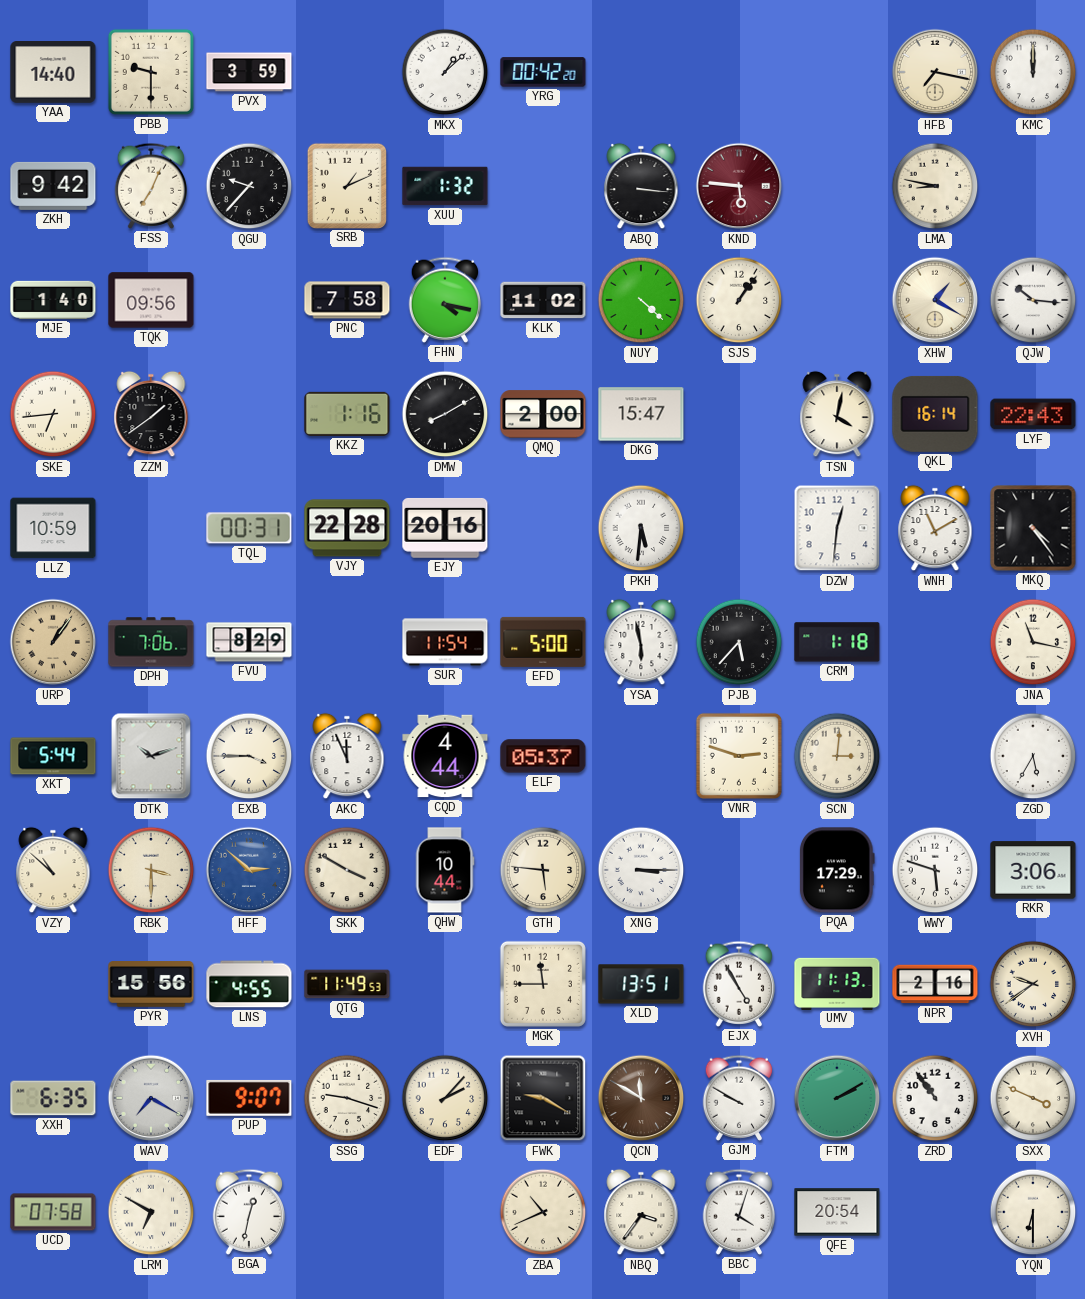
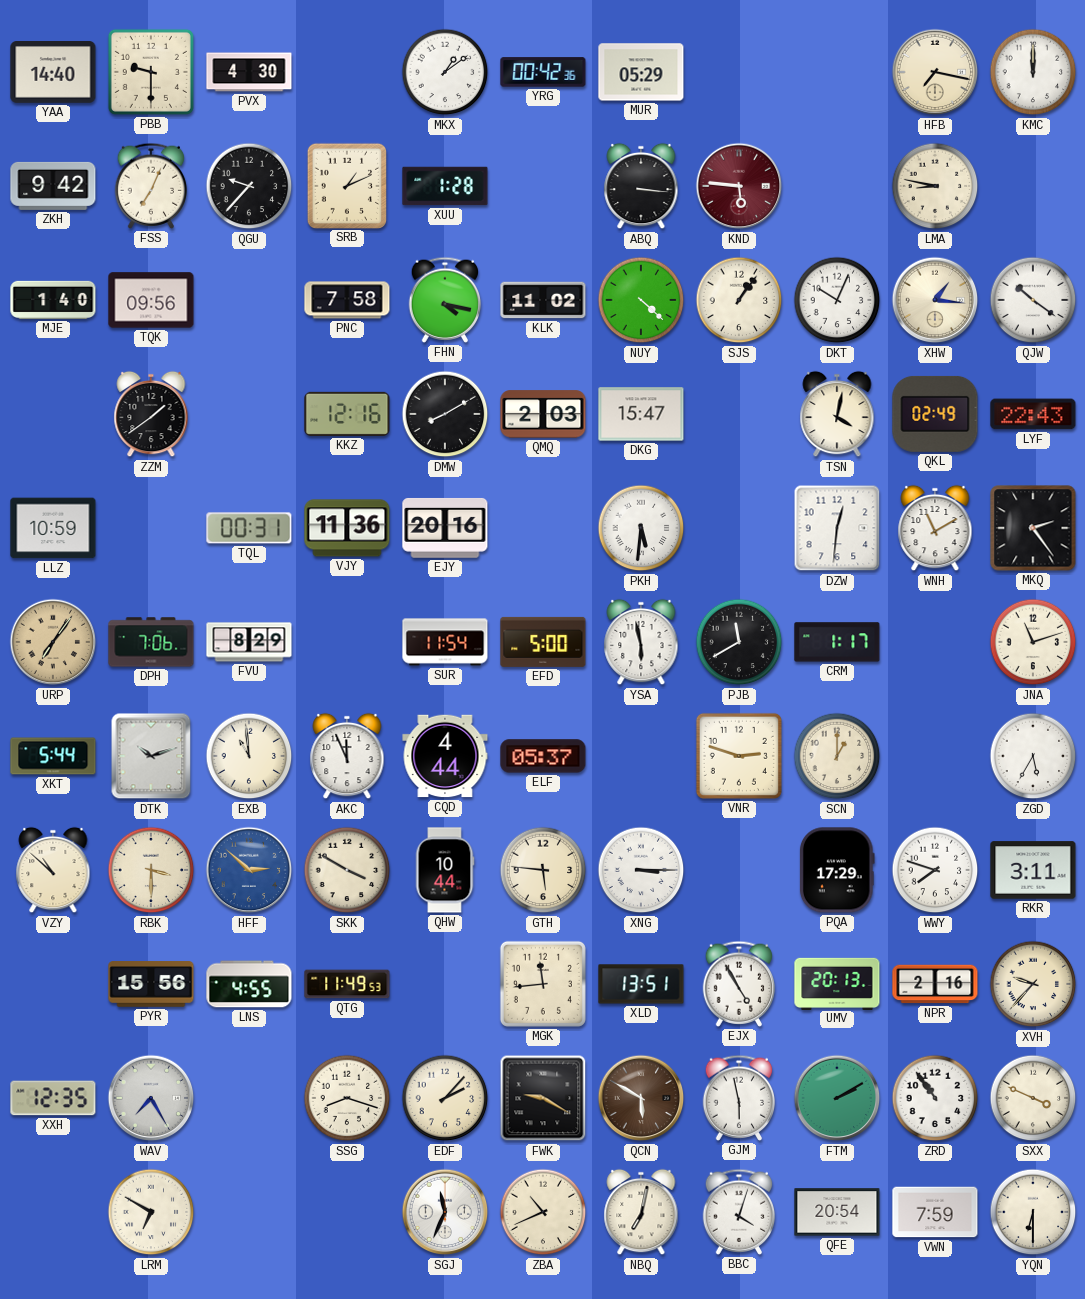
PVX: 3:59 -> 4:30
MKX: 1:08 -> 1:09
YRG: 00:42:20 -> 00:42:36
MUR: none -> 05:29
XUU: 1:32 -> 1:28
DKT: none -> 10:04
XHW: 1:20 -> 1:16
QJW: 10:16 -> 10:21
SKE: 6:44 -> none
KKZ: 1:16 -> 12:16
QMQ: 2:00 -> 2:03
QKL: 16:14 -> 02:49
VJY: 22:28 -> 11:36
MKQ: 4:24 -> 2:24
URP: 1:06 -> 7:06
PJB: 5:37 -> 11:40
CRM: 1:18 -> 1:17
JNA: 11:17 -> 11:12
EXB: 3:45 -> 10:59
SCN: 3:01 -> 1:00
WWY: 5:48 -> 7:48
RKR: 3:06 -> 3:11
MGK: 11:45 -> 11:44
UMV: 11:13 -> 20:13
XVH: 9:39 -> 9:37
XXH: 6:35 -> 12:35
WAV: 7:20 -> 7:25
PUP: 9:07 -> none
SSG: 9:18 -> 8:18
QCN: 11:50 -> 5:50
GJM: 9:50 -> 5:58
UCD: 07:58 -> none
BGA: 12:32 -> none
SGJ: none -> 11:34
NBQ: 3:36 -> 7:02
VWN: none -> 7:59
